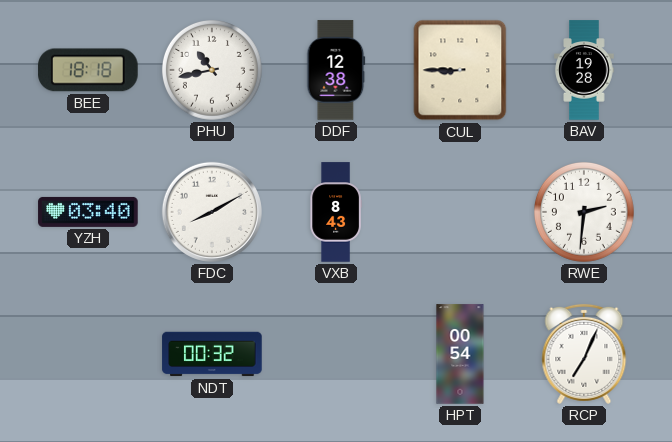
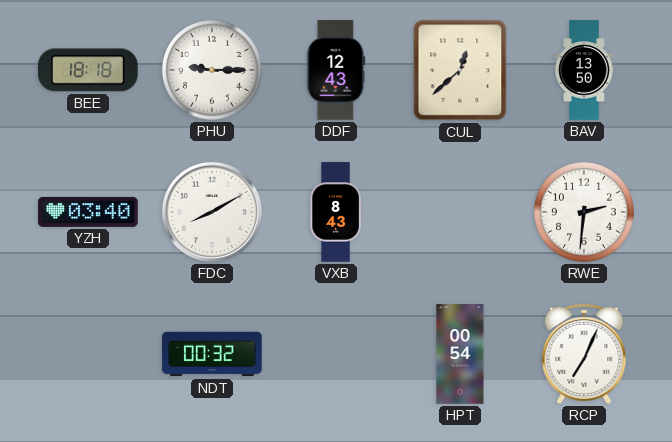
PHU: 10:43 -> 9:15
DDF: 12:38 -> 12:43
CUL: 8:45 -> 12:38
BAV: 19:28 -> 13:50
